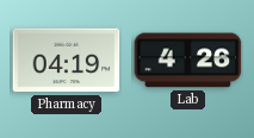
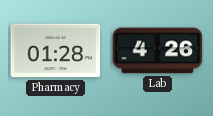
Pharmacy: 04:19 -> 01:28
